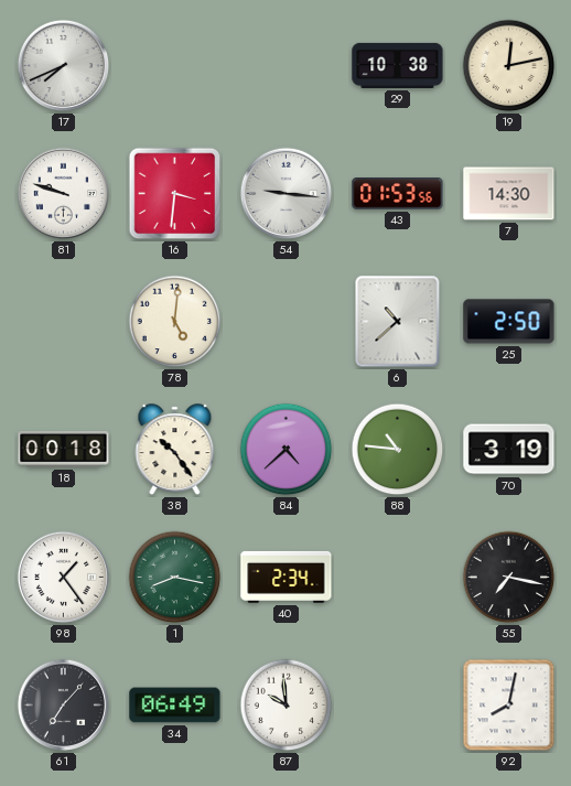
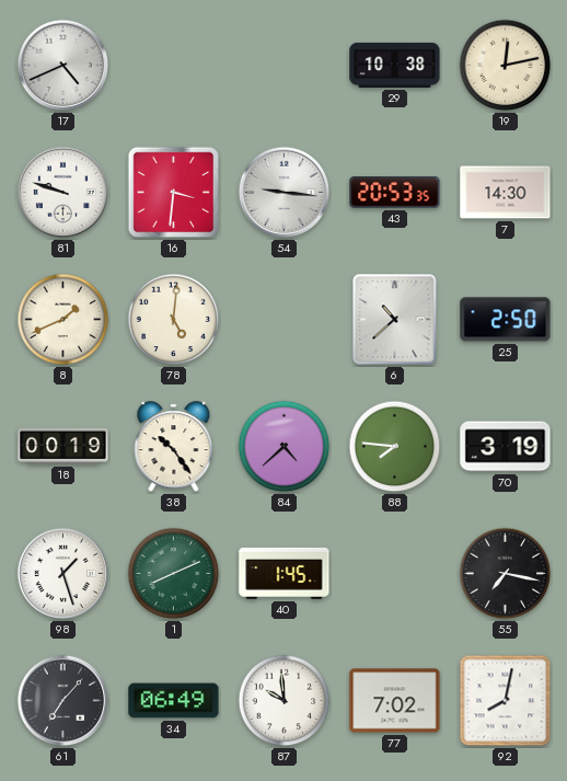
17: 7:41 -> 4:41
43: 01:53 -> 20:53
8: none -> 1:41
18: 00:18 -> 00:19
88: 10:46 -> 7:46
98: 1:24 -> 1:27
1: 8:17 -> 8:11
40: 2:34 -> 1:45
77: none -> 7:02
